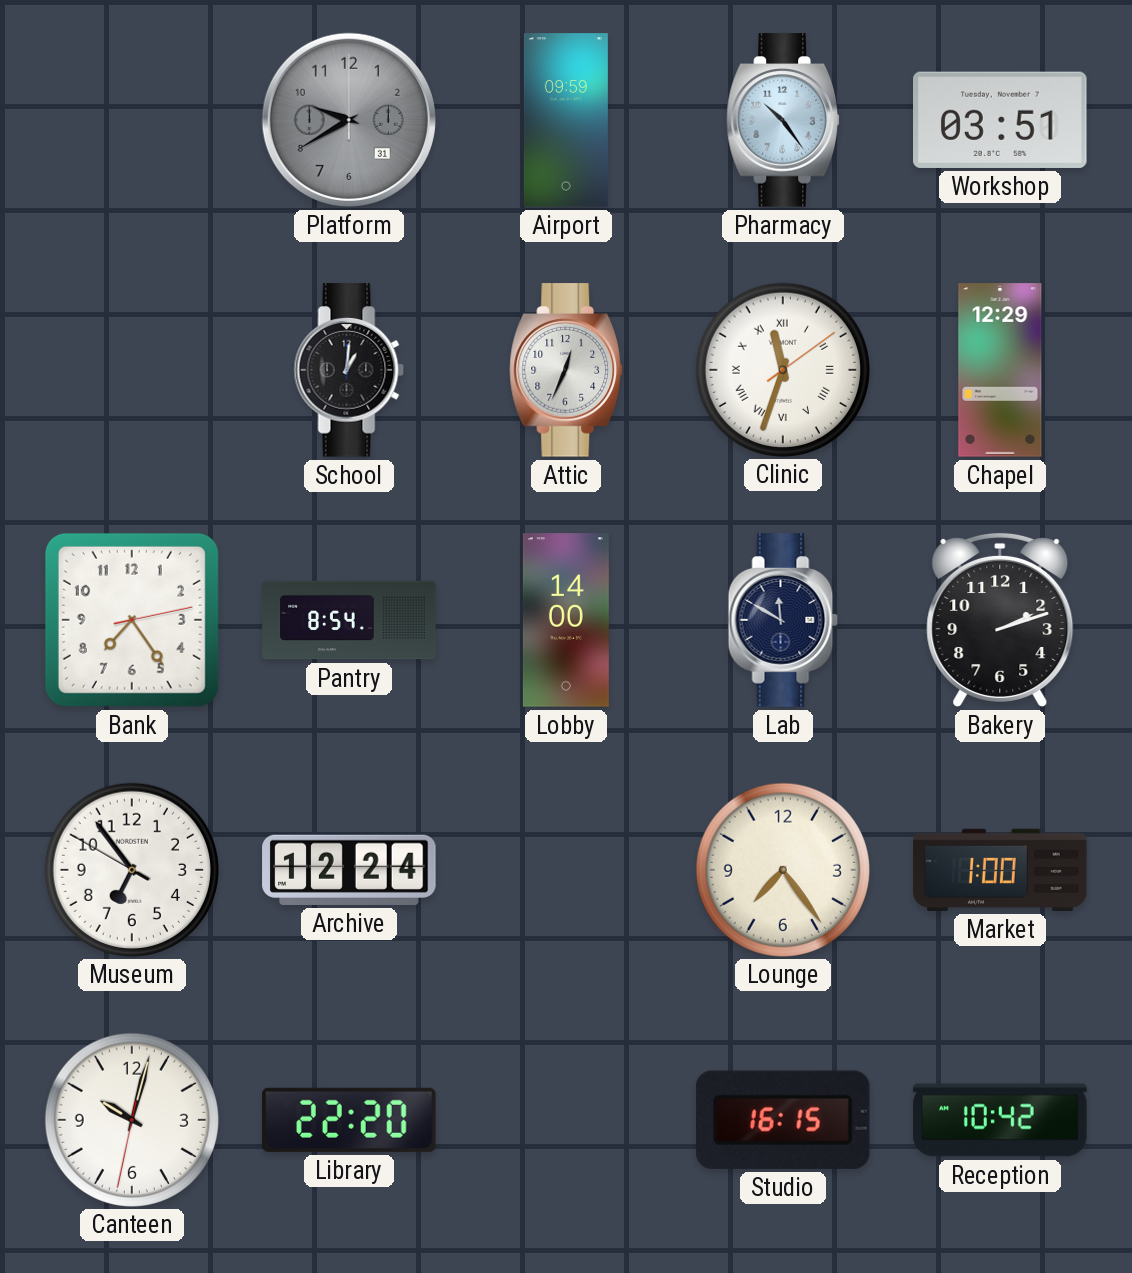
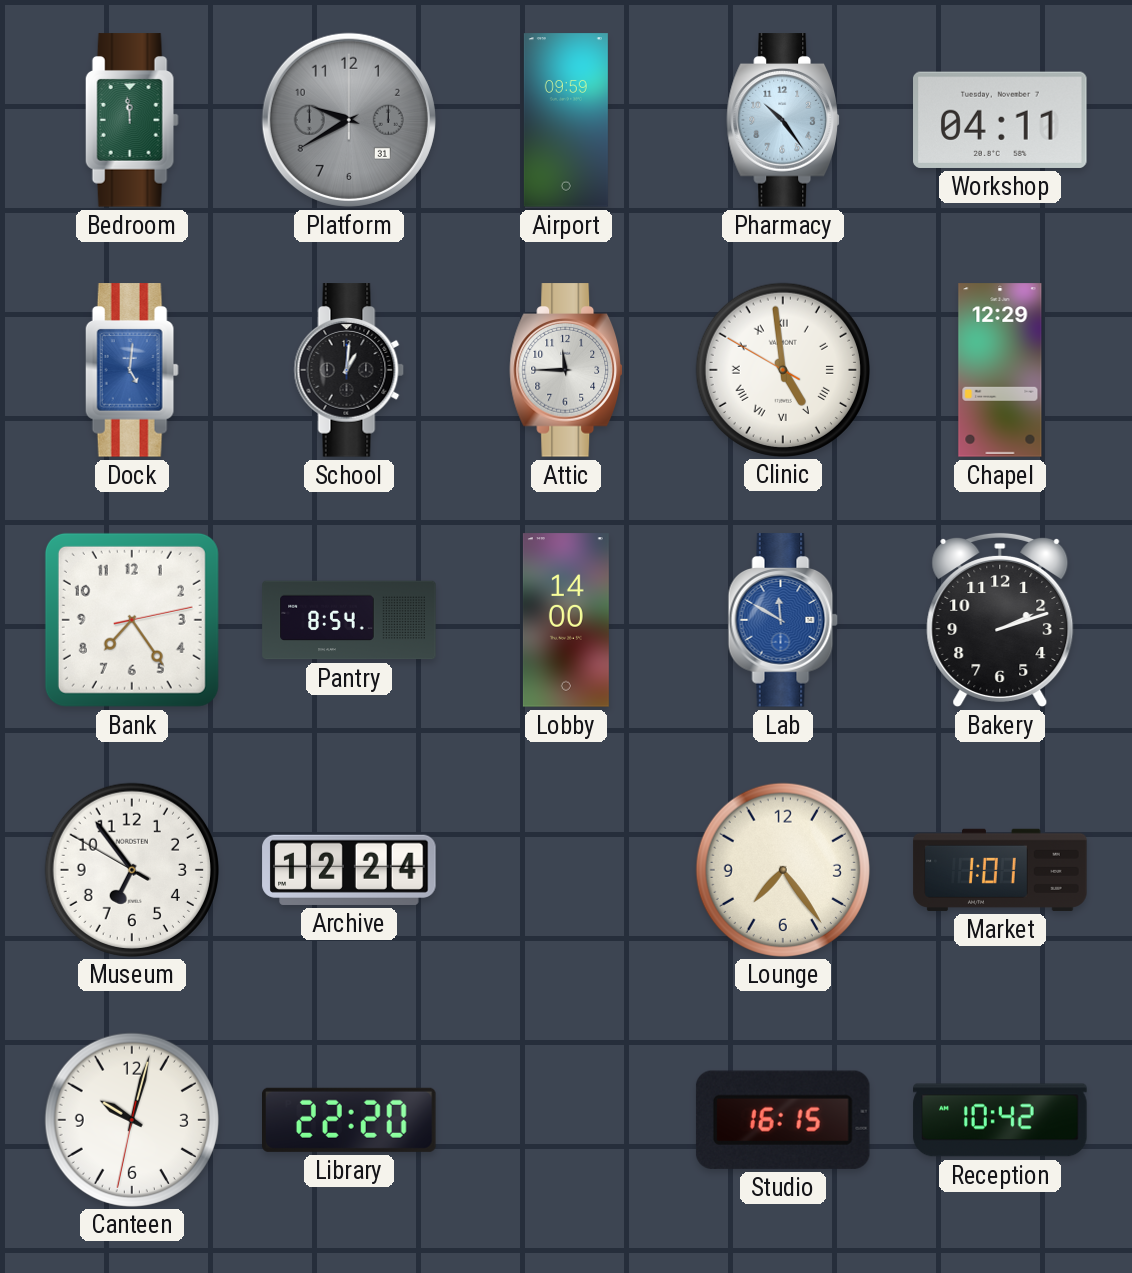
Bedroom: none -> 11:59
Workshop: 03:51 -> 04:11
Dock: none -> 5:01
Attic: 12:34 -> 11:45
Clinic: 11:33 -> 4:58
Lab dial: navy -> blue
Market: 1:00 -> 1:01
